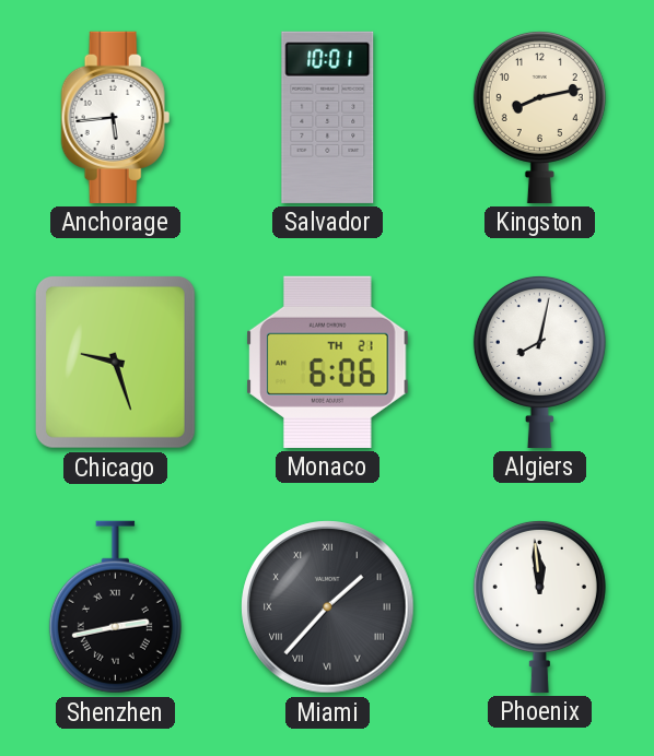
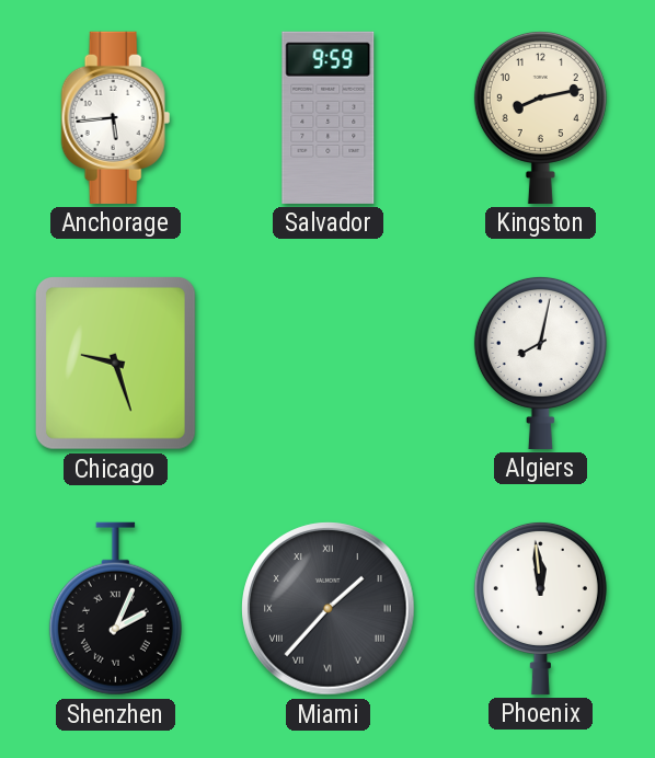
Salvador: 10:01 -> 9:59
Monaco: 6:06 -> none
Shenzhen: 2:43 -> 2:04
